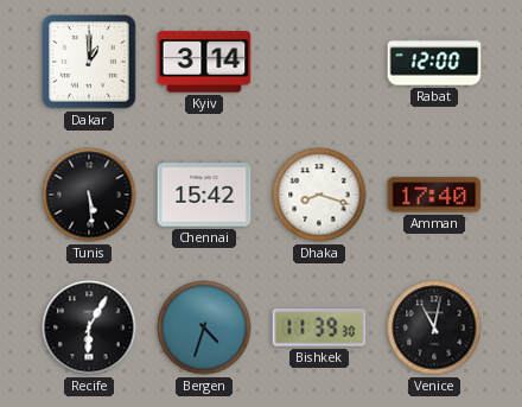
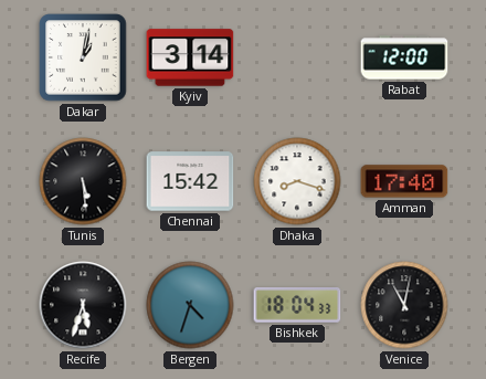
Dakar: 1:00 -> 1:02
Recife: 6:05 -> 5:33
Bishkek: 11:39 -> 18:04
